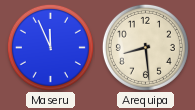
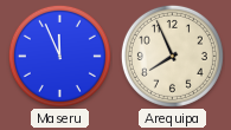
Arequipa: 8:29 -> 7:56
